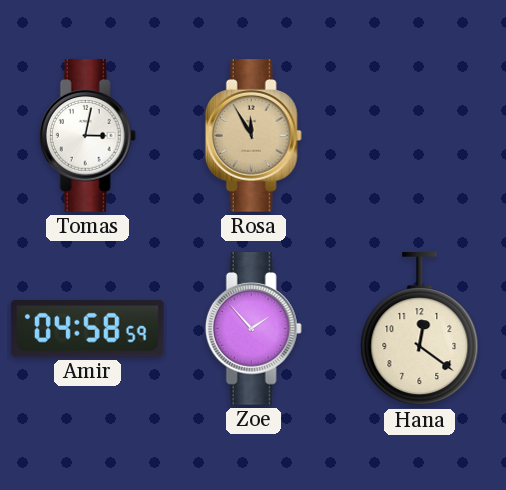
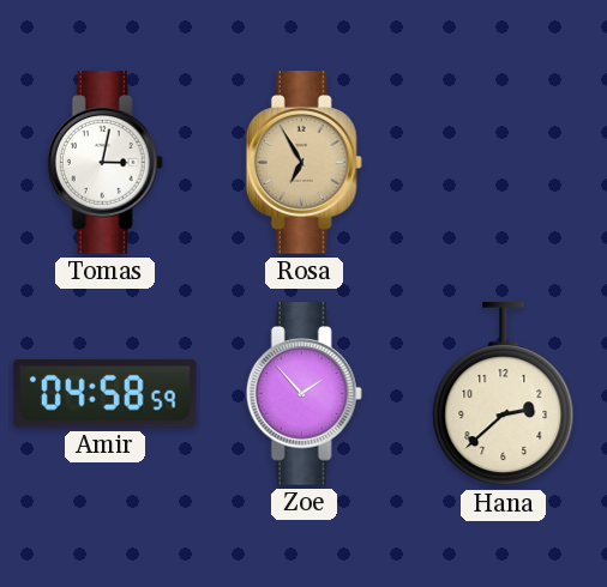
Rosa: 11:55 -> 6:55
Hana: 12:21 -> 2:38
